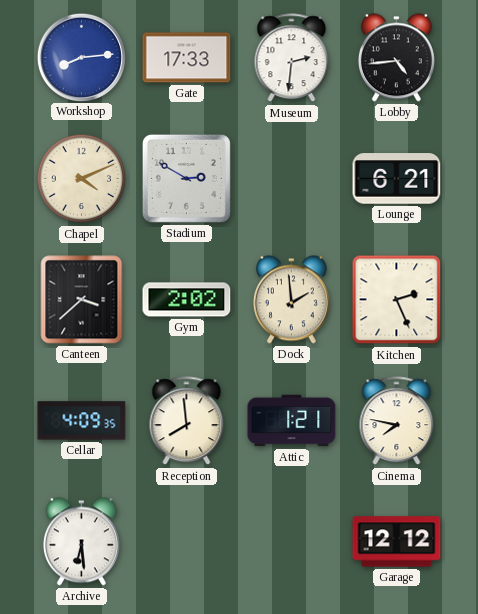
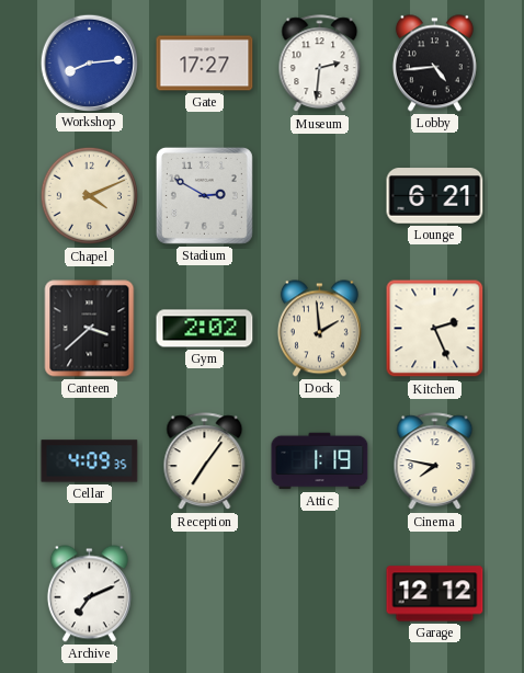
Gate: 17:33 -> 17:27
Reception: 7:59 -> 7:06
Attic: 1:21 -> 1:19
Archive: 6:29 -> 7:11
